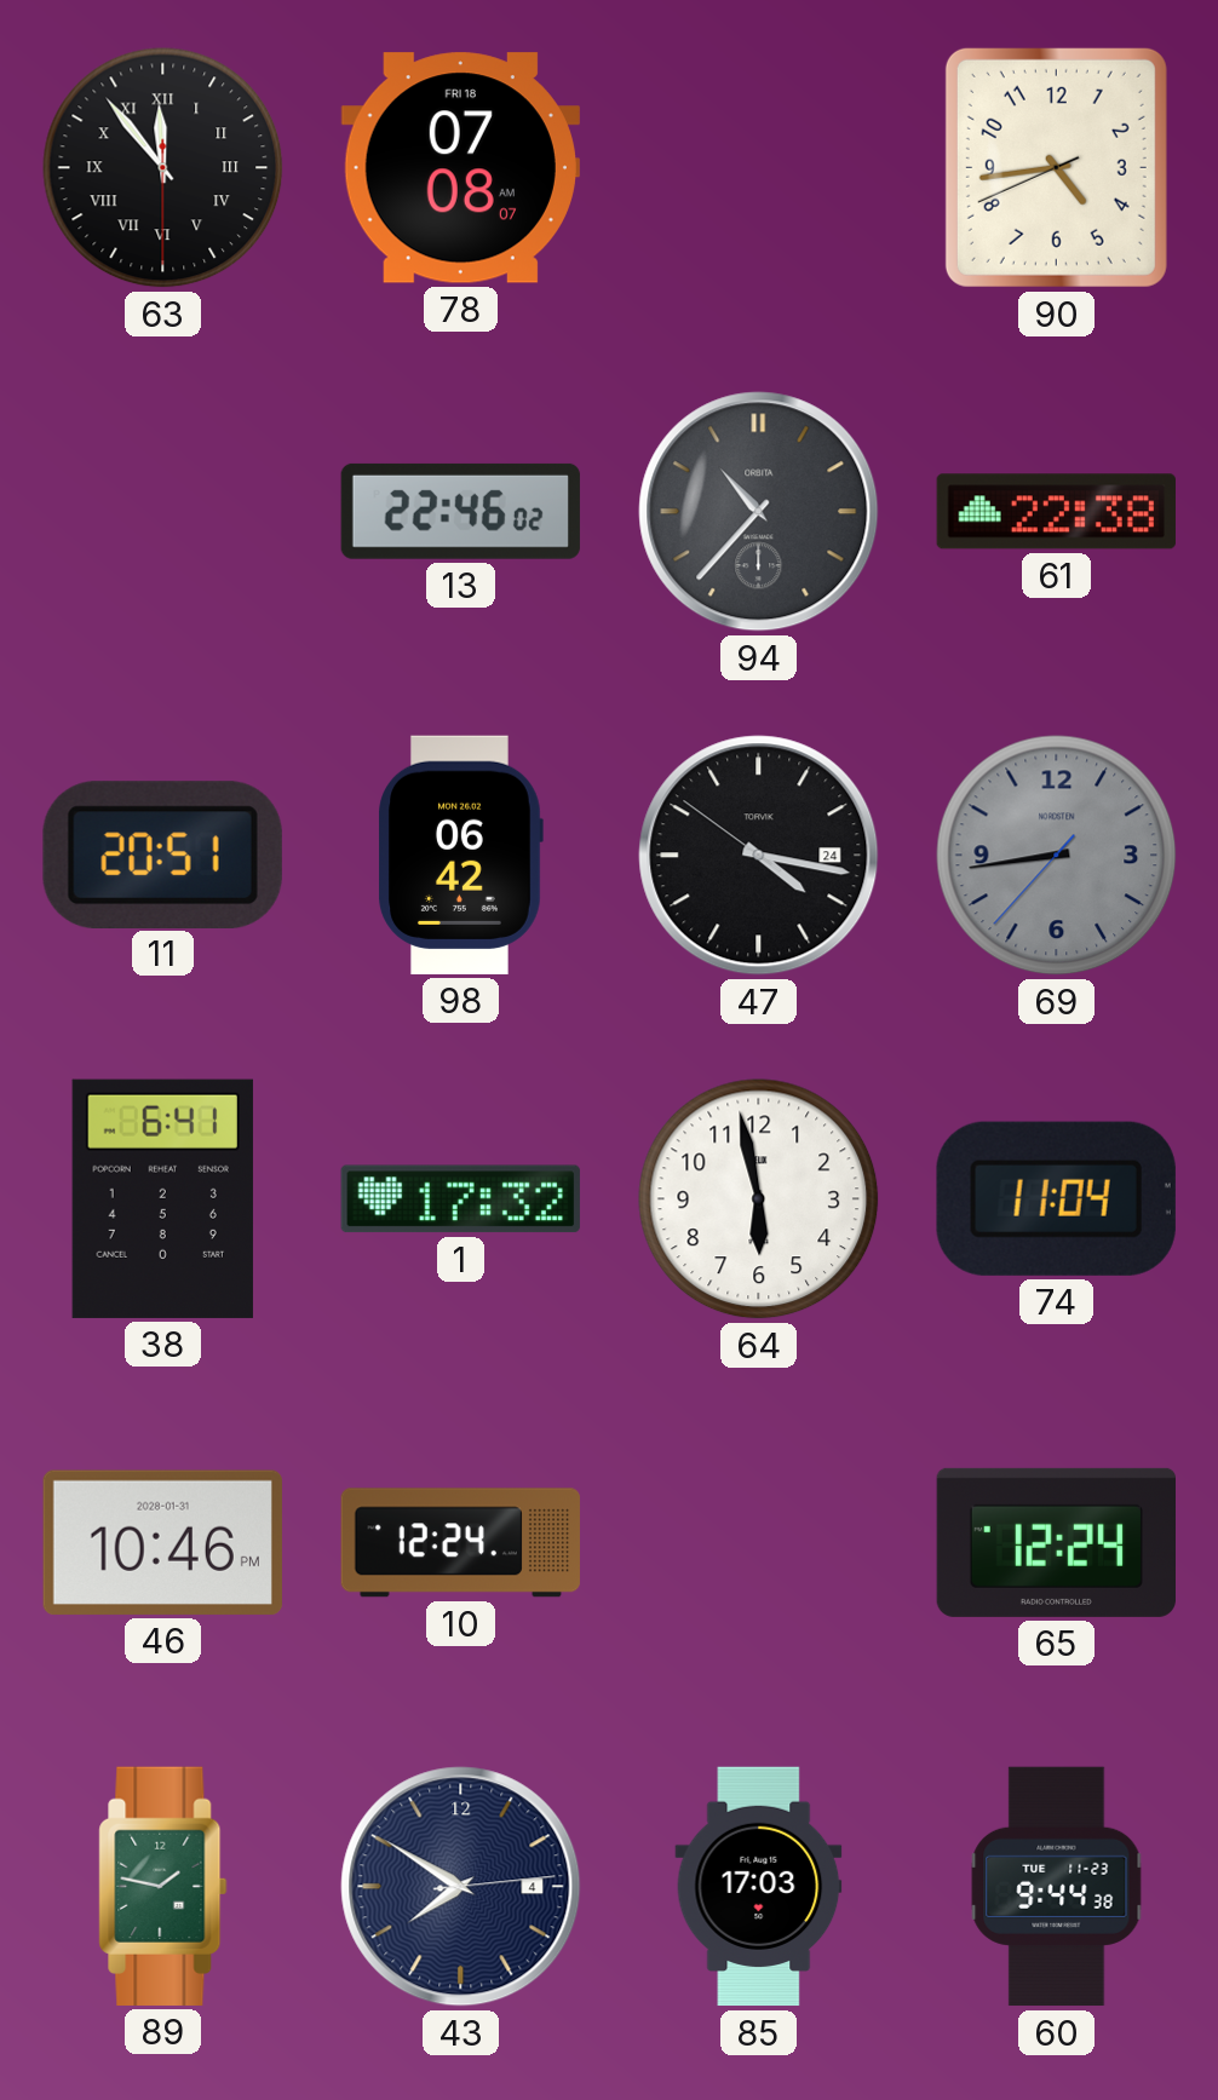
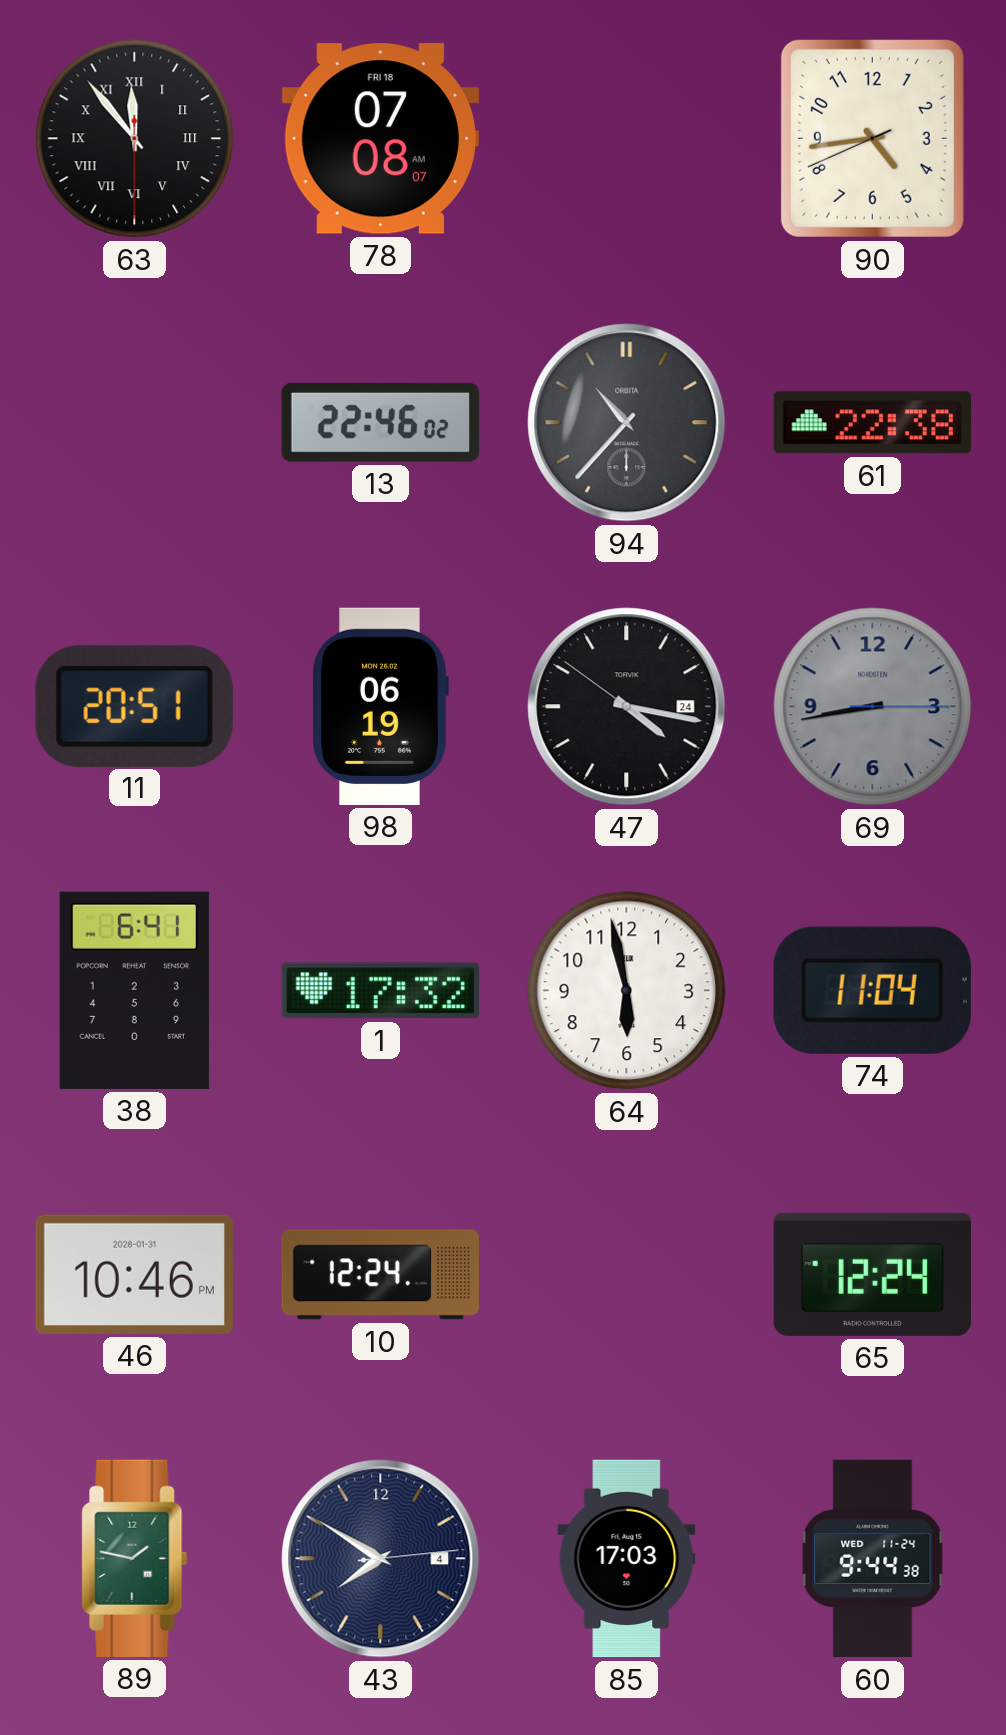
98: 06:42 -> 06:19
69: 8:43:37 -> 8:43:15
60 date: TUE 11-23 -> WED 11-24
